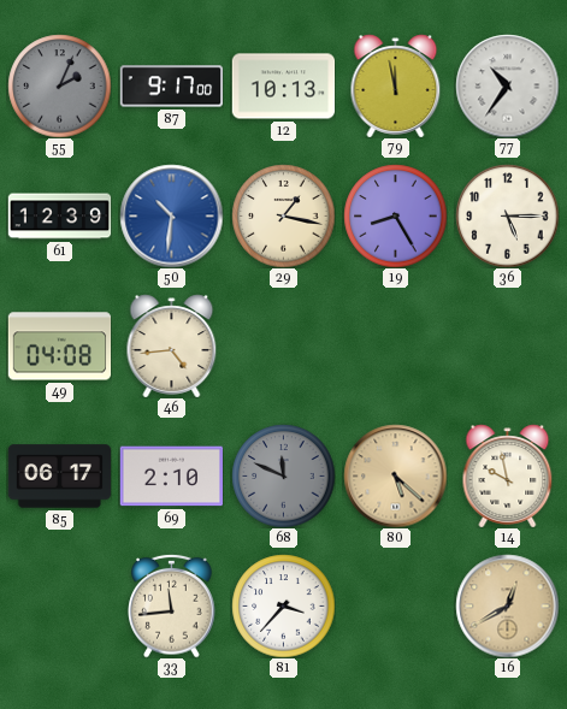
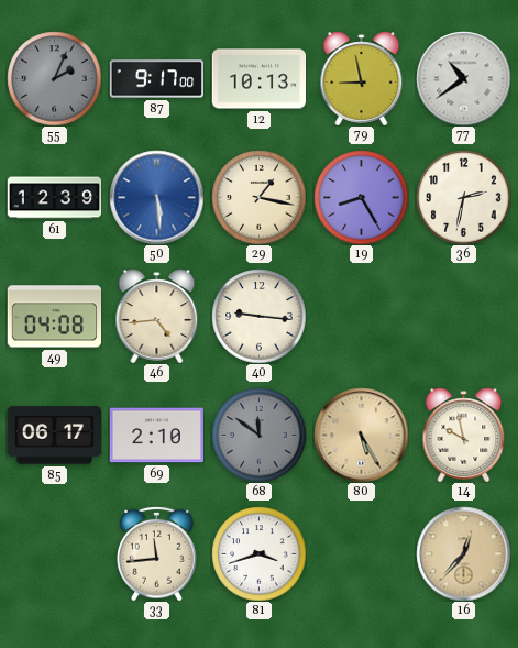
79: 11:58 -> 8:58
77: 10:36 -> 10:39
50: 10:31 -> 5:29
36: 5:15 -> 2:32
40: none -> 9:16
68: 11:49 -> 11:51
80: 5:22 -> 5:25
81: 3:37 -> 3:42
16: 12:40 -> 12:37
